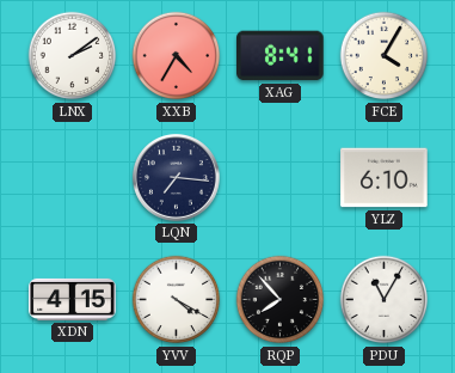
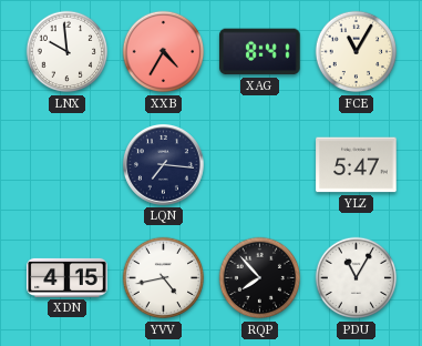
LNX: 2:09 -> 9:59
FCE: 4:05 -> 11:05
YLZ: 6:10 -> 5:47
YVV: 4:20 -> 4:43
